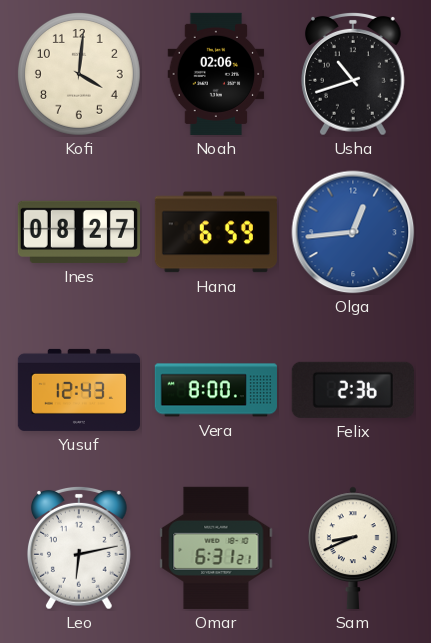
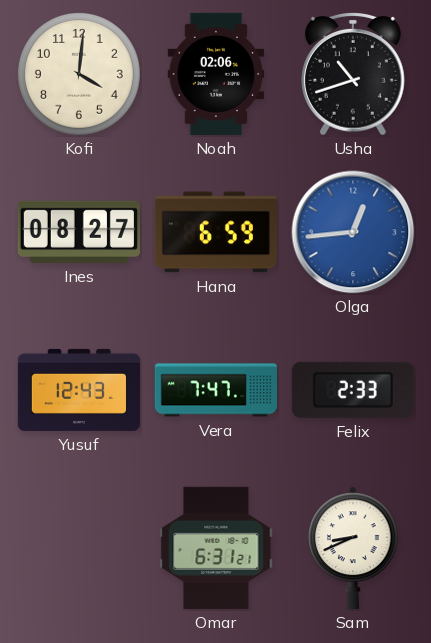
Vera: 8:00 -> 7:47
Felix: 2:36 -> 2:33
Leo: 6:13 -> none
